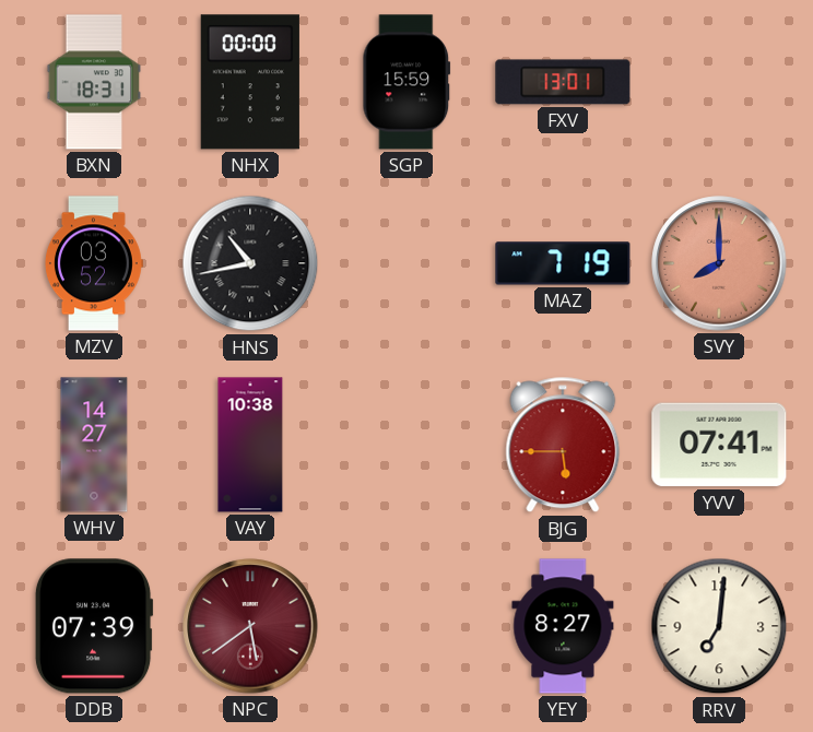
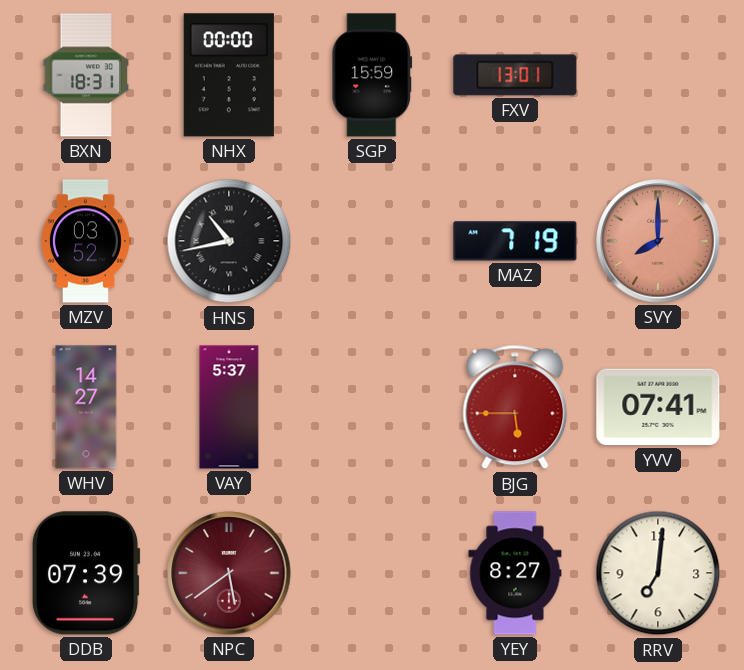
VAY: 10:38 -> 5:37
